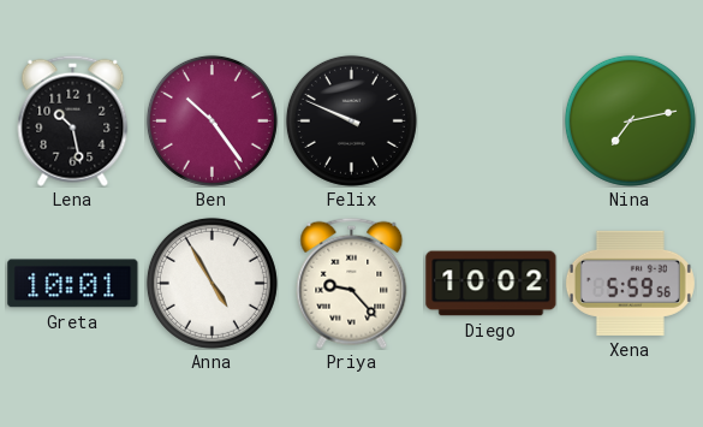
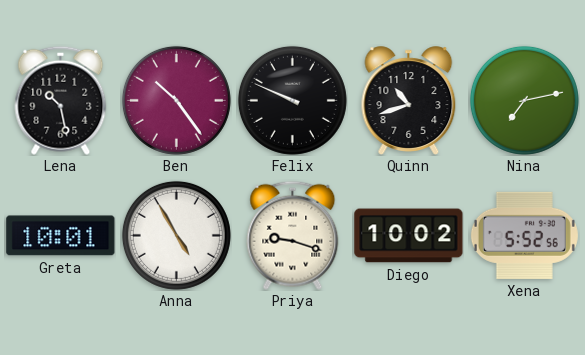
Quinn: none -> 10:42
Priya: 9:23 -> 9:18
Xena: 5:59 -> 5:52
